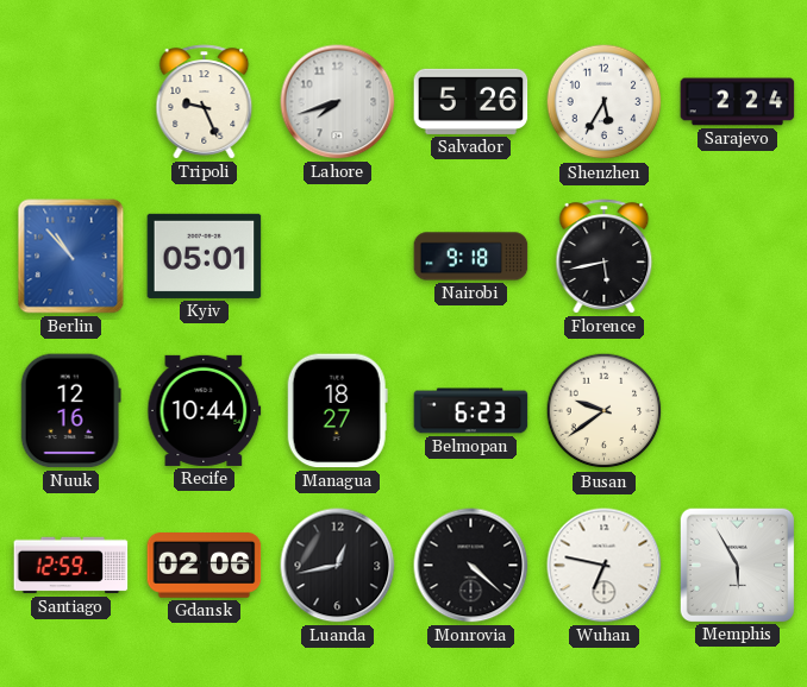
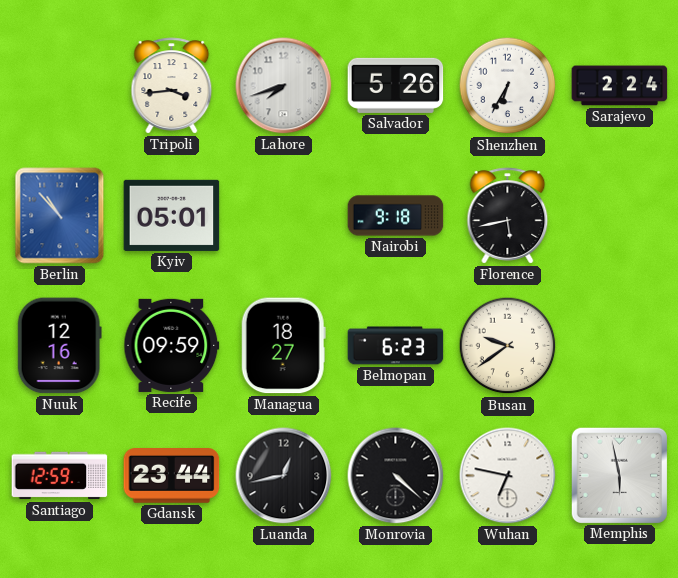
Tripoli: 9:26 -> 3:44
Shenzhen: 5:35 -> 6:35
Recife: 10:44 -> 09:59
Gdansk: 02:06 -> 23:44
Memphis: 5:55 -> 5:58
